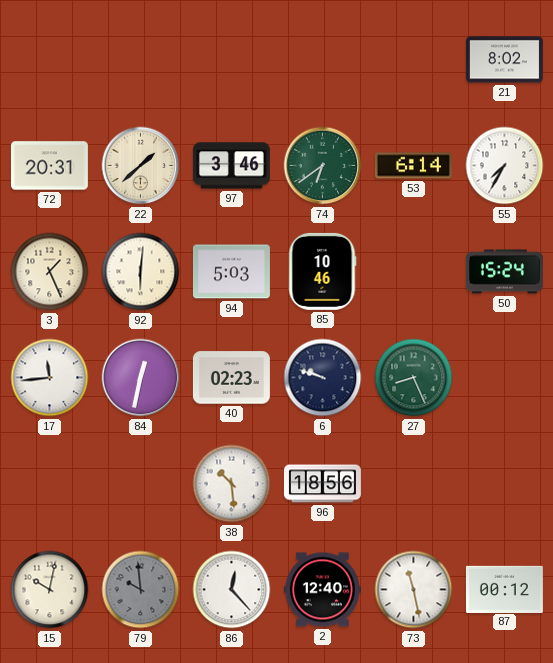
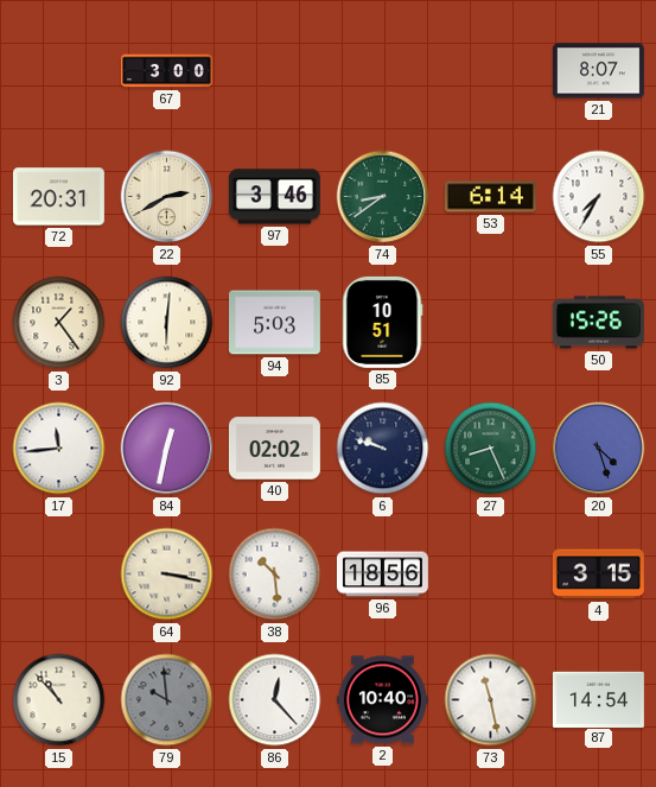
67: none -> 3:00
21: 8:02 -> 8:07
22: 1:38 -> 2:40
74: 6:39 -> 8:39
3: 1:26 -> 1:24
85: 10:46 -> 10:51
50: 15:24 -> 15:26
40: 02:23 -> 02:02
20: none -> 4:27
64: none -> 3:17
4: none -> 3:15
15: 10:02 -> 10:53
2: 12:40 -> 10:40
87: 00:12 -> 14:54
